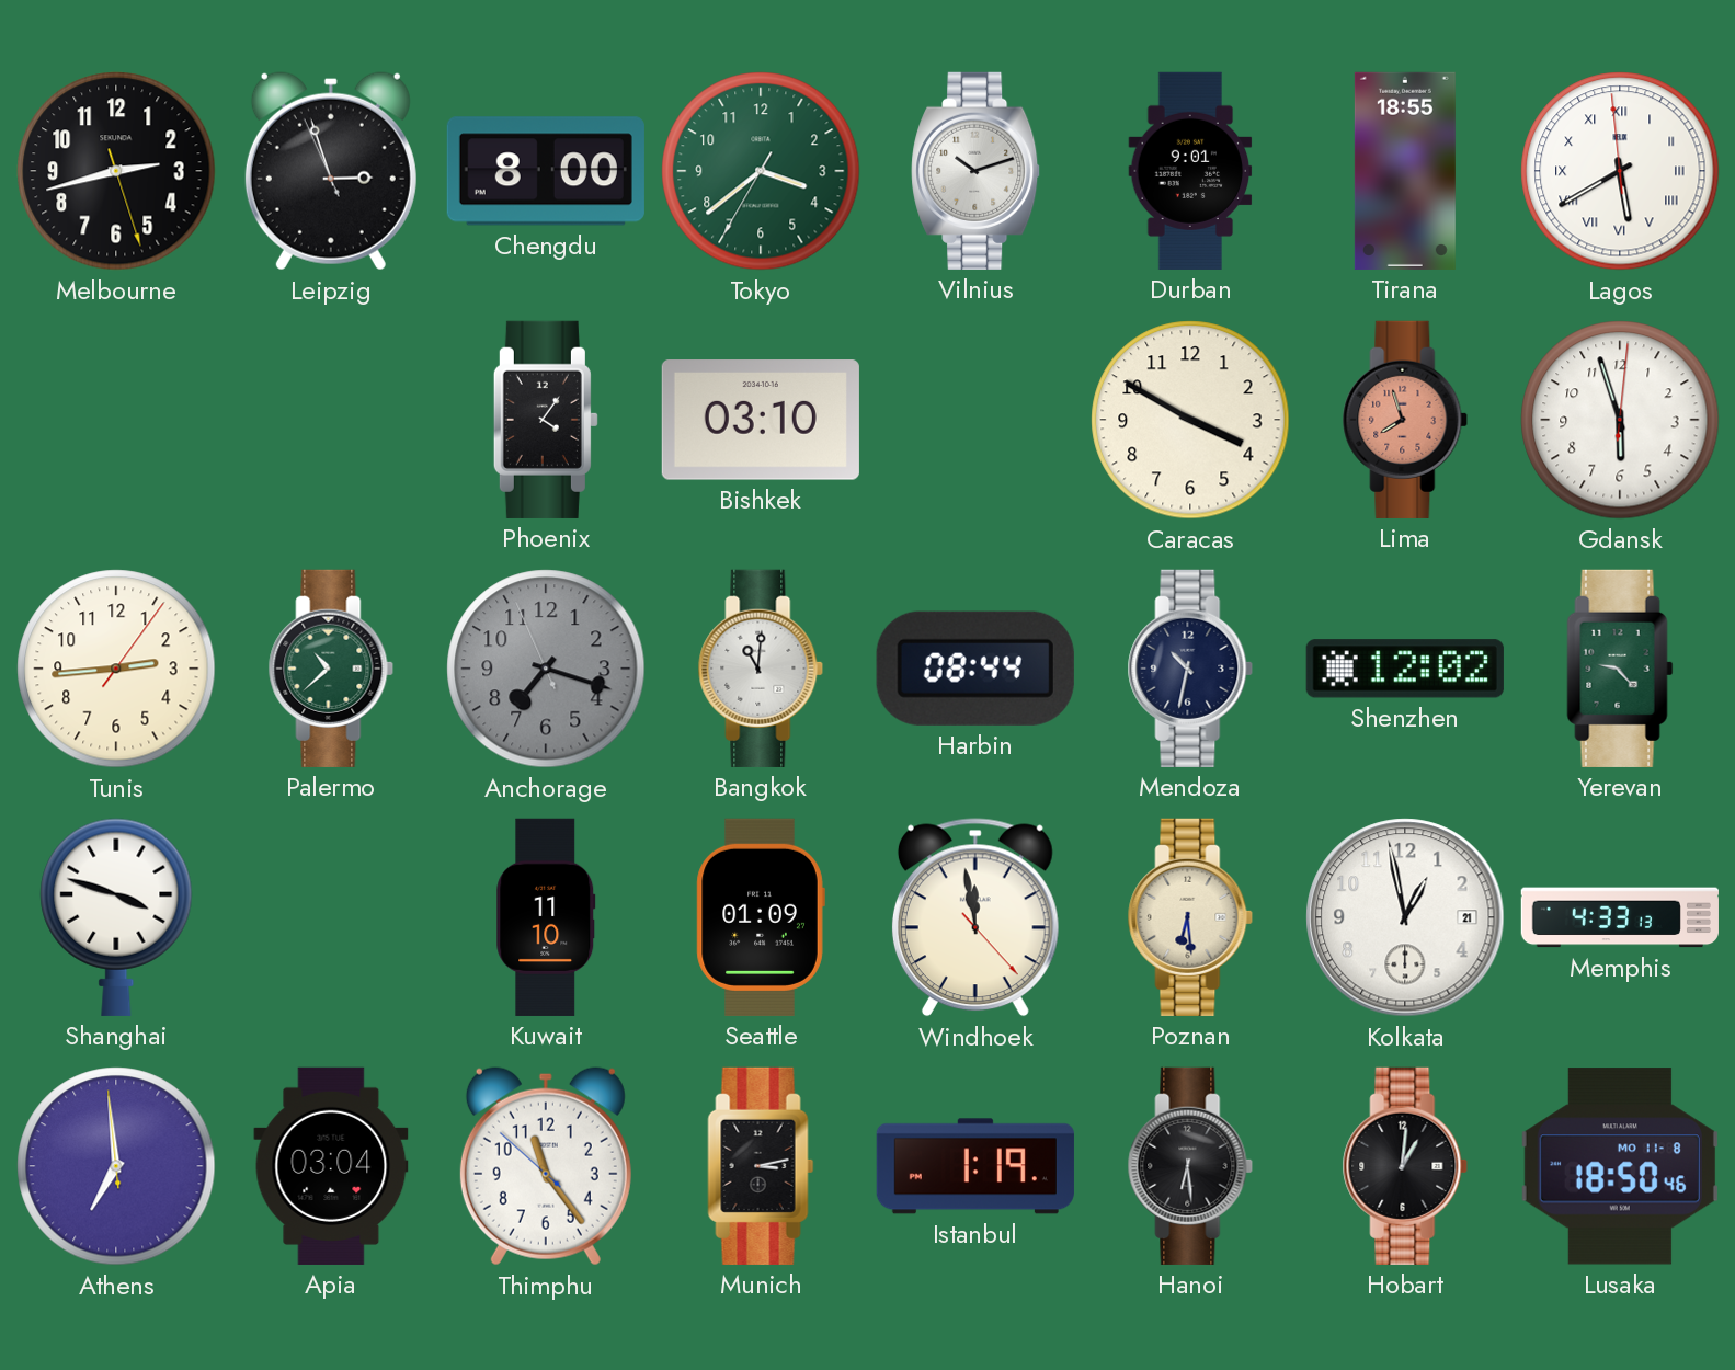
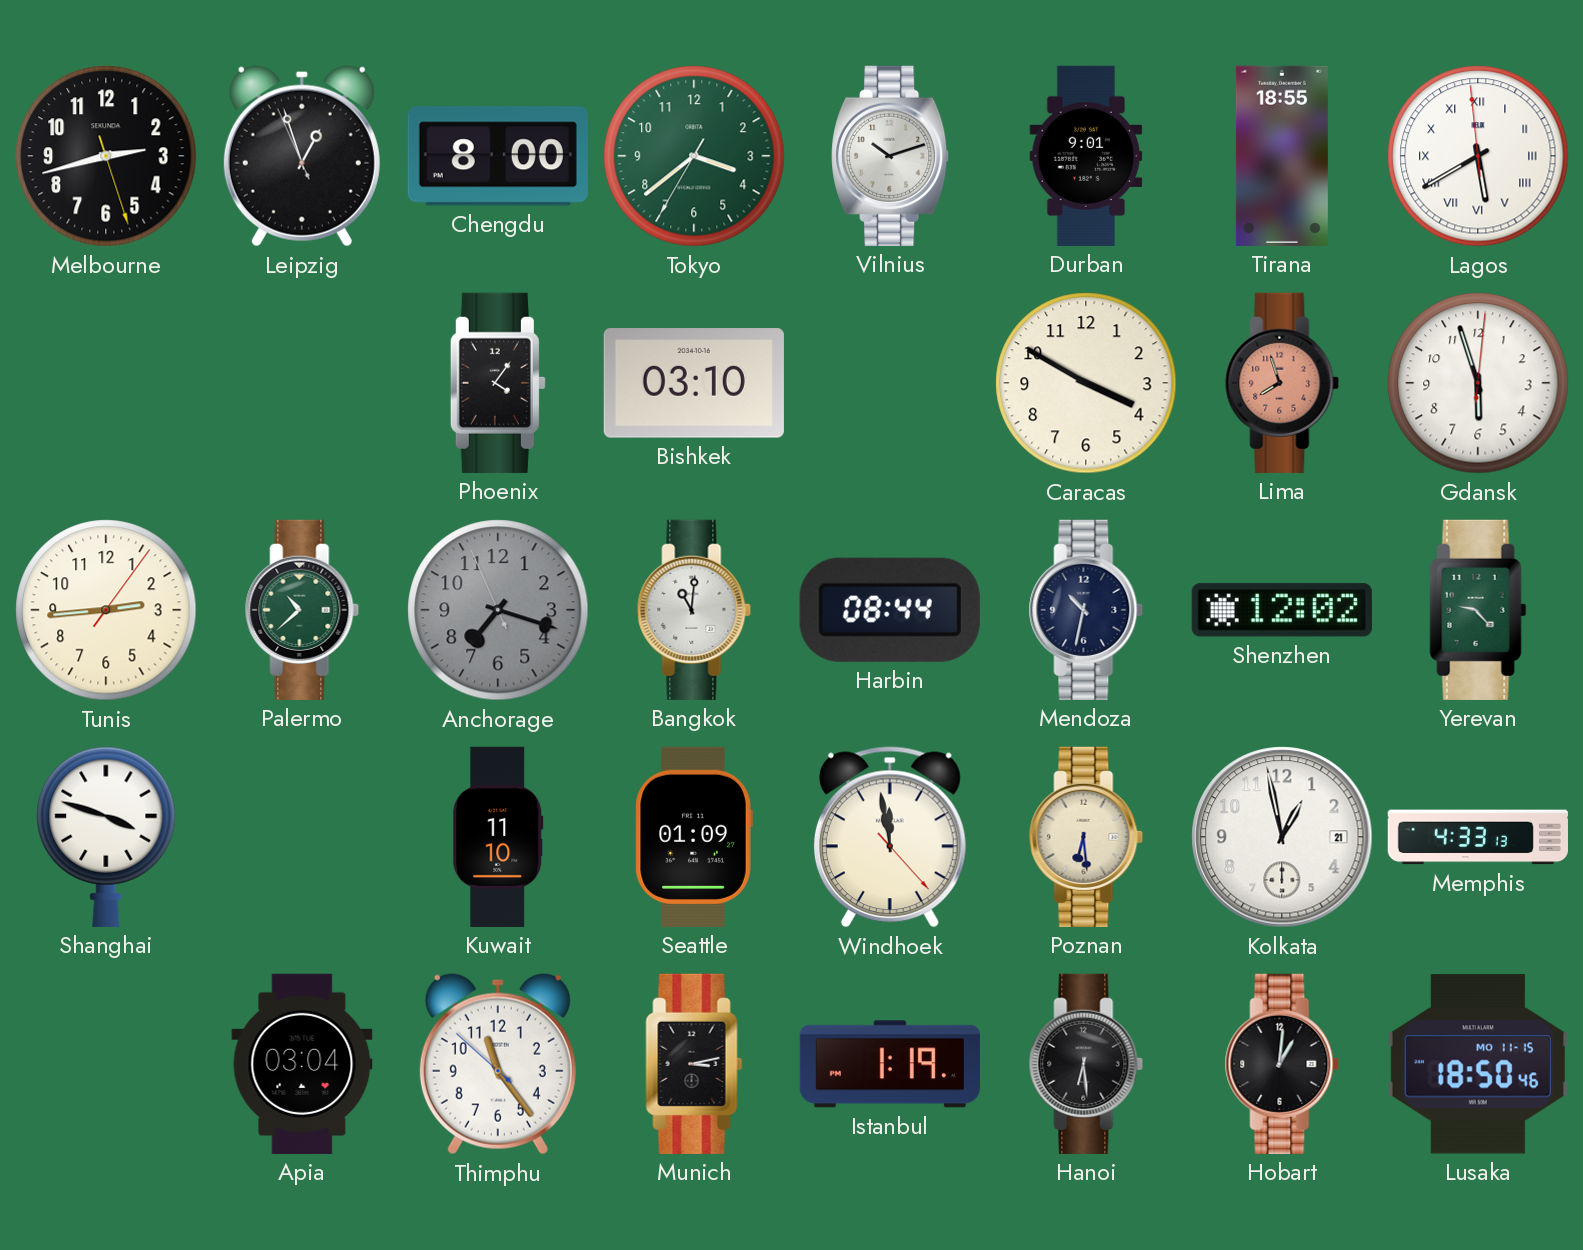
Leipzig: 2:56 -> 12:56
Athens: 6:58 -> none
Lusaka date: MO 11-8 -> MO 11-15
